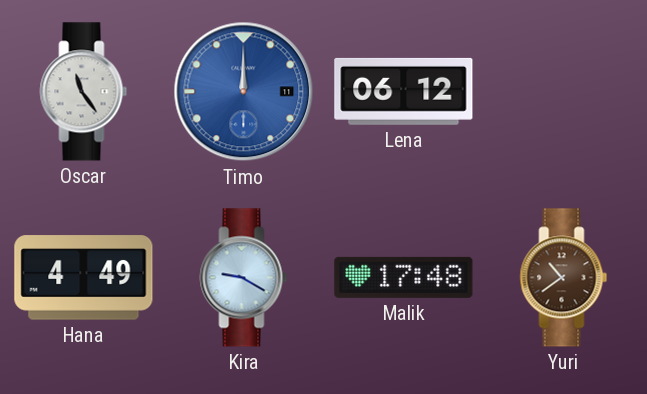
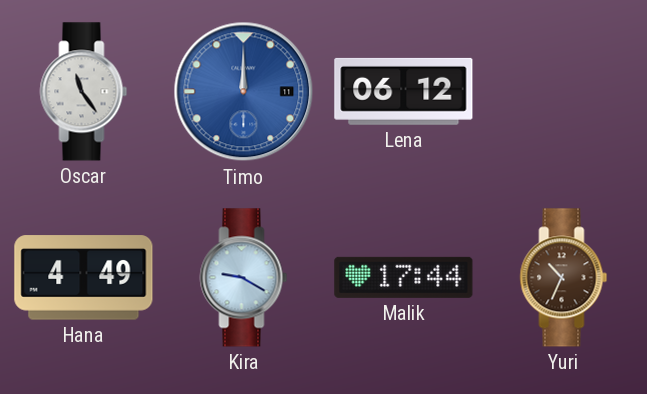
Malik: 17:48 -> 17:44
Yuri: 10:39 -> 10:34
